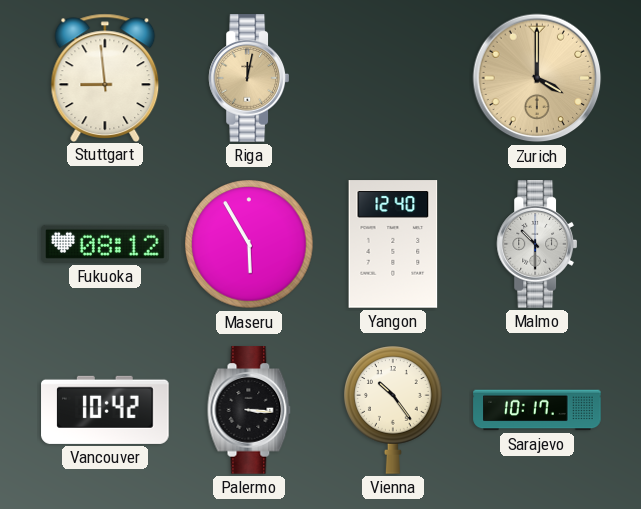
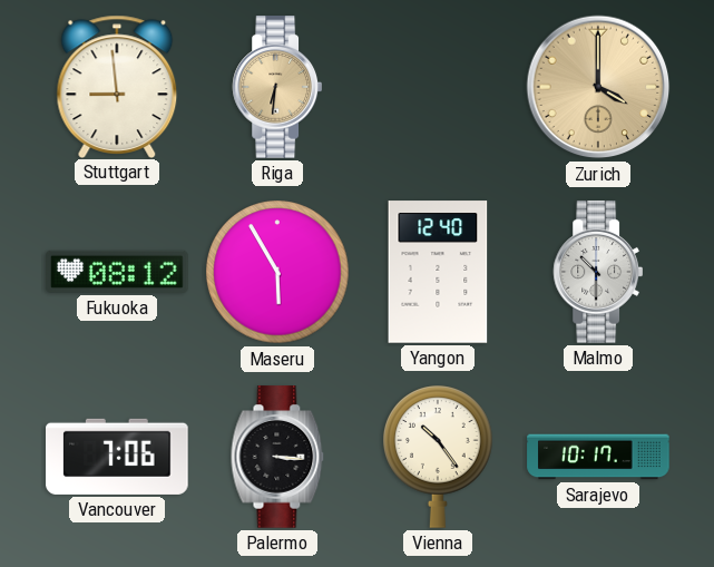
Riga: 12:02 -> 6:31
Vancouver: 10:42 -> 7:06
